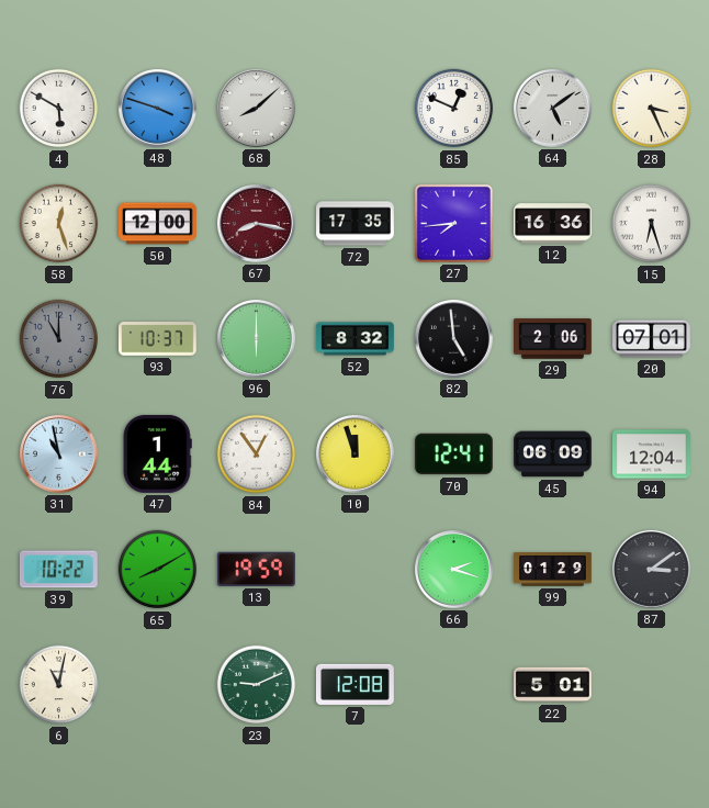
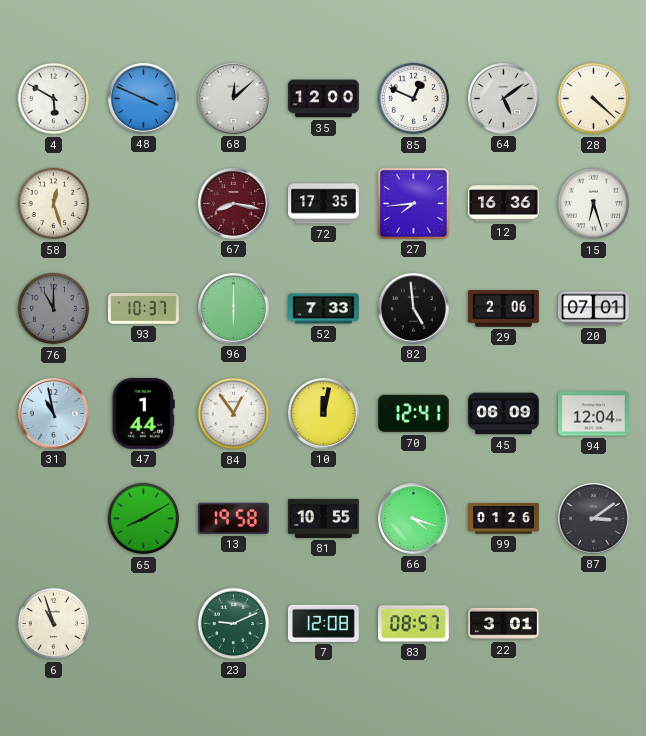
48: 3:48 -> 3:49
68: 8:08 -> 12:08
35: none -> 12:00
28: 3:26 -> 4:22
50: 12:00 -> none
52: 8:32 -> 7:33
10: 11:57 -> 12:02
39: 10:22 -> none
13: 19:59 -> 19:58
81: none -> 10:55
66: 2:18 -> 4:18
99: 01:29 -> 01:26
6: 11:02 -> 10:57
83: none -> 08:57
22: 5:01 -> 3:01
